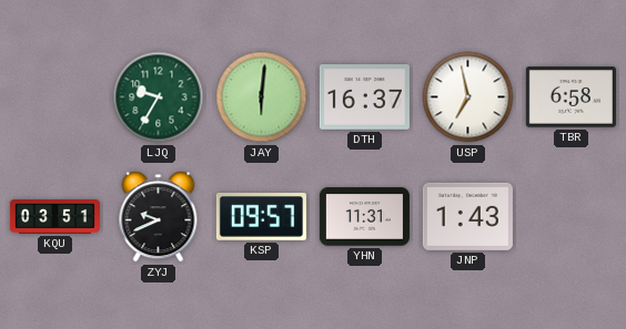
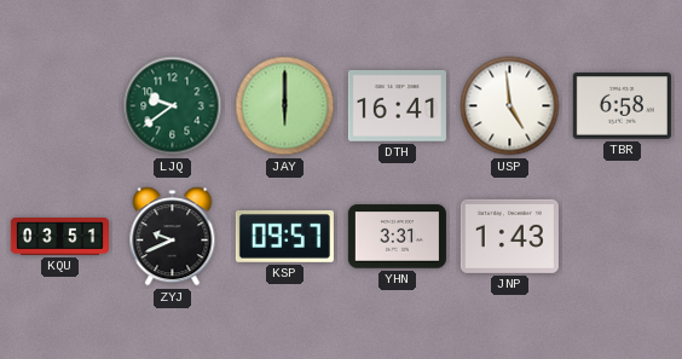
LJQ: 9:35 -> 9:39
JAY: 6:01 -> 6:00
DTH: 16:37 -> 16:41
USP: 6:58 -> 4:59
YHN: 11:31 -> 3:31
